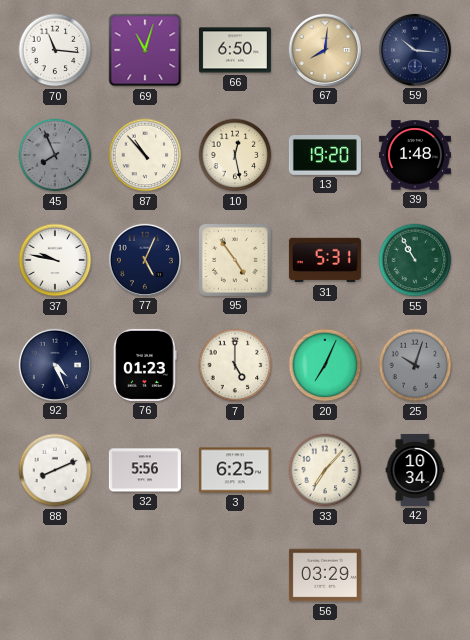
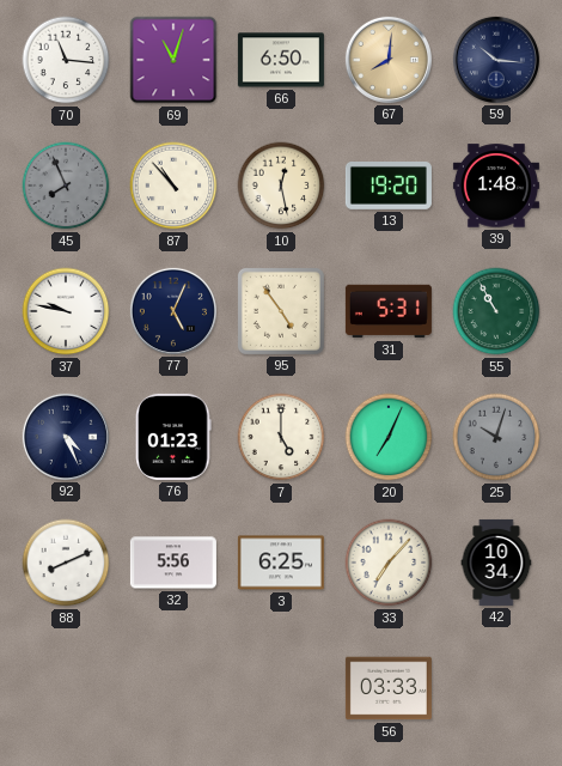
56: 03:29 -> 03:33
